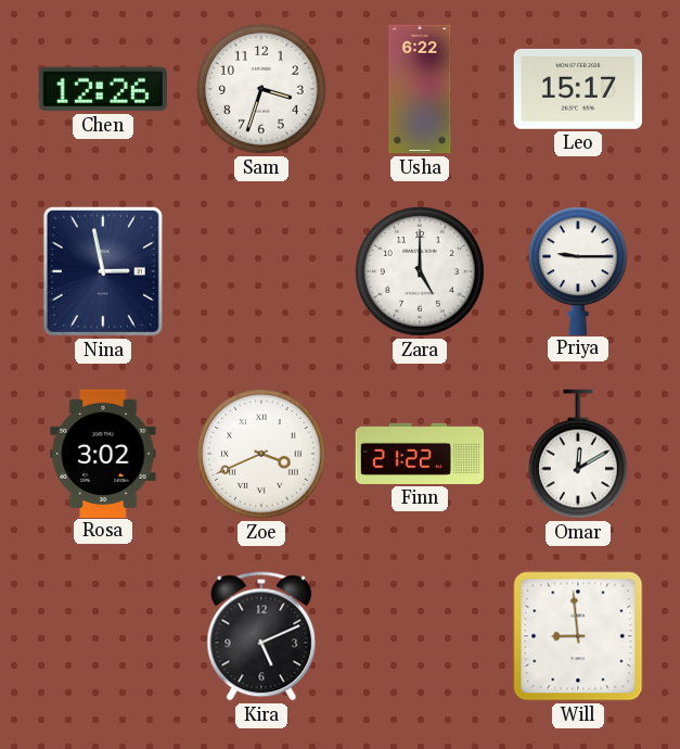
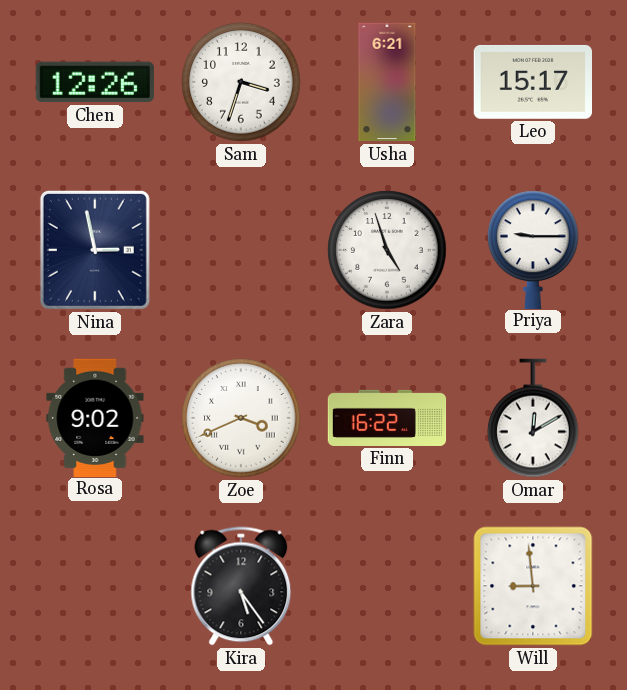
Usha: 6:22 -> 6:21
Zara: 5:00 -> 4:57
Rosa: 3:02 -> 9:02
Finn: 21:22 -> 16:22
Kira: 5:11 -> 5:24
